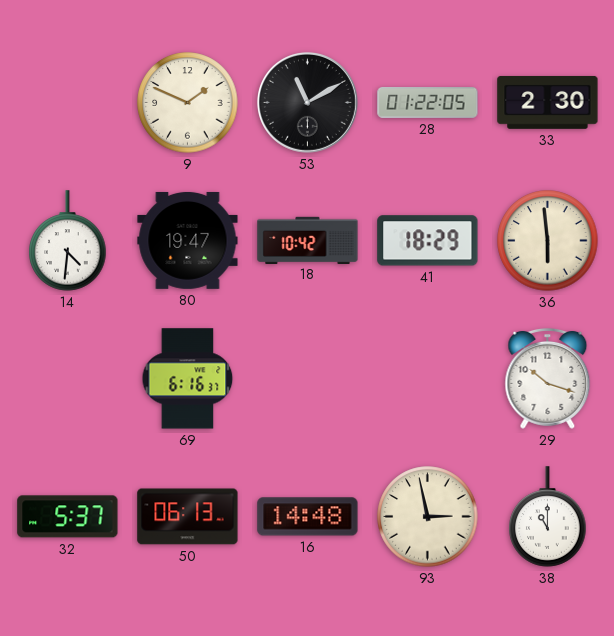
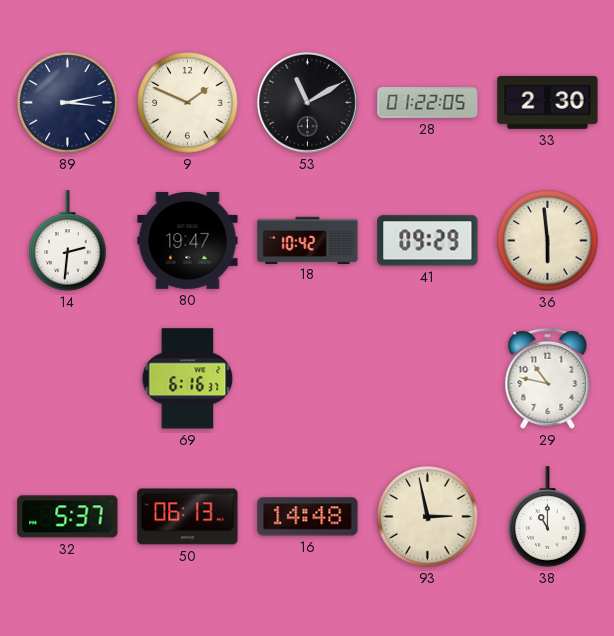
89: none -> 3:13
14: 4:31 -> 2:31
41: 18:29 -> 09:29
29: 10:18 -> 10:47
